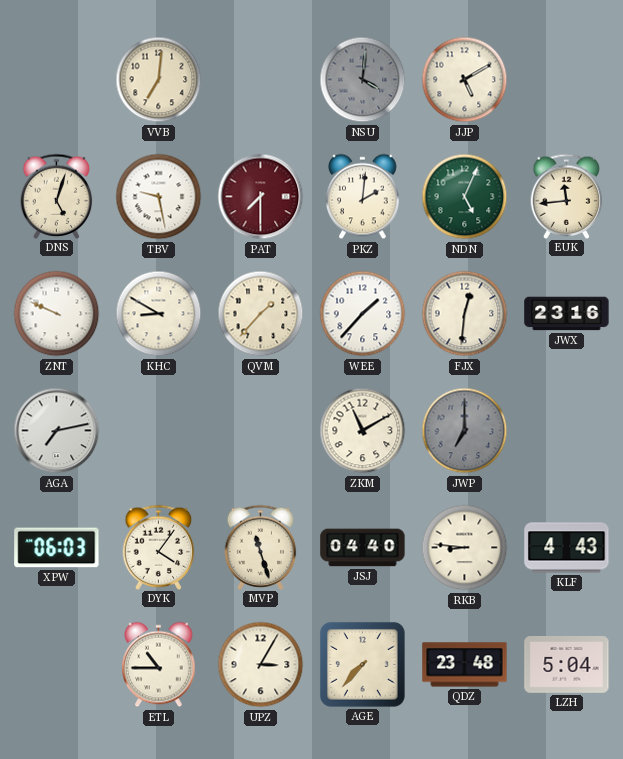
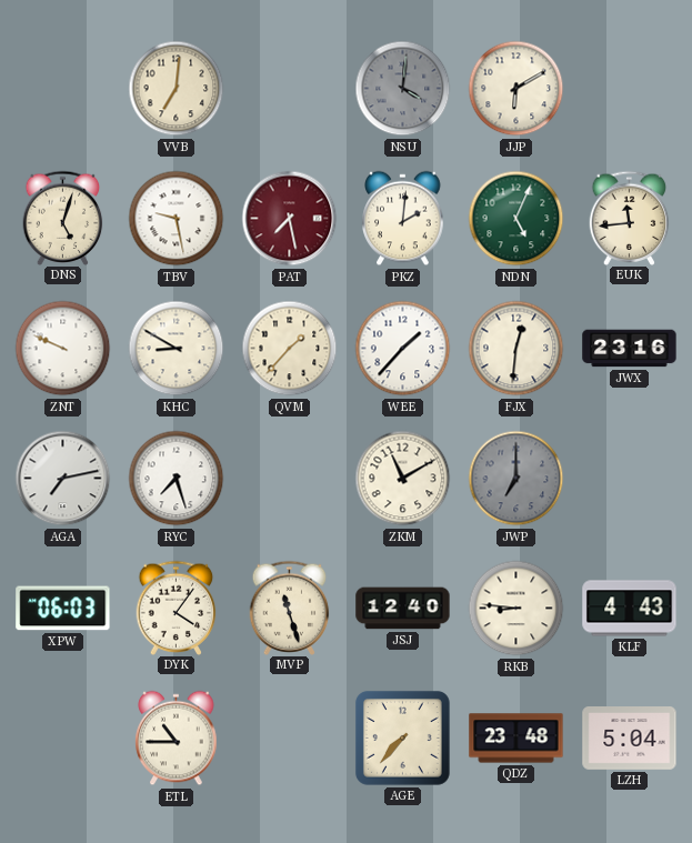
JJP: 5:10 -> 6:10
PAT: 7:30 -> 7:28
RYC: none -> 7:27
JSJ: 04:40 -> 12:40
UPZ: 3:05 -> none
